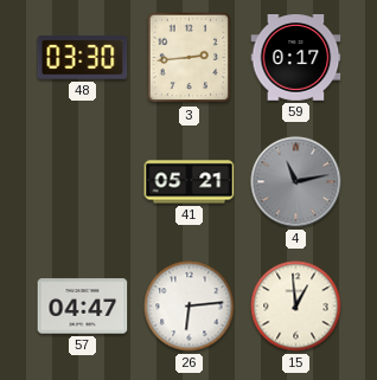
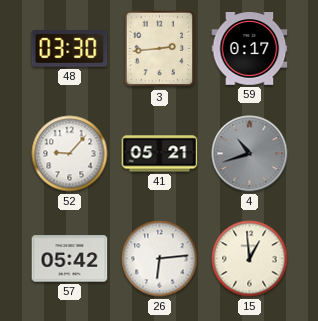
52: none -> 9:07
4: 11:13 -> 10:42
57: 04:47 -> 05:42
